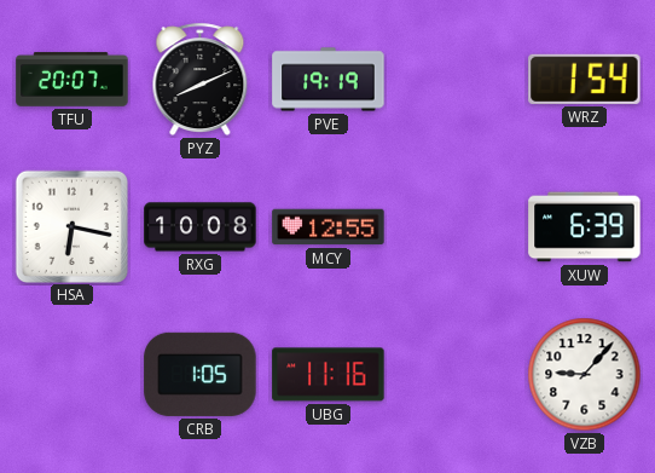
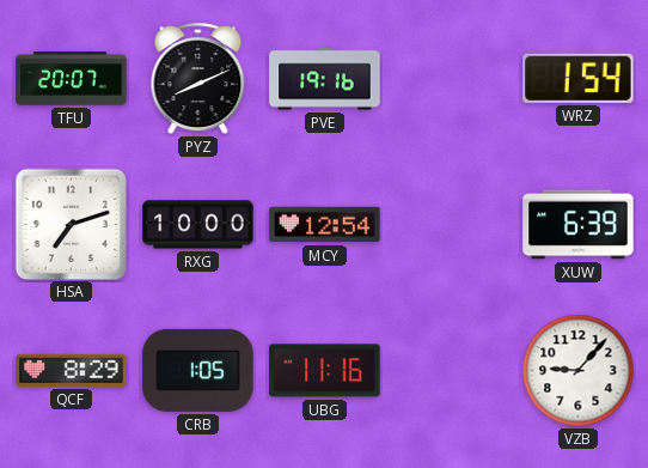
PVE: 19:19 -> 19:16
HSA: 6:17 -> 7:12
RXG: 10:08 -> 10:00
MCY: 12:55 -> 12:54
QCF: none -> 8:29
